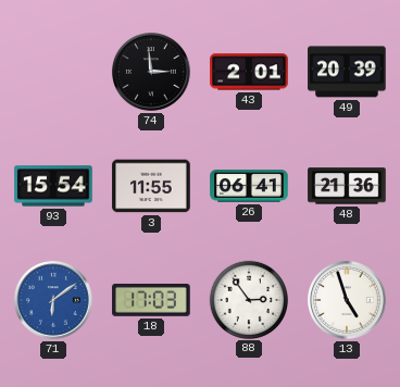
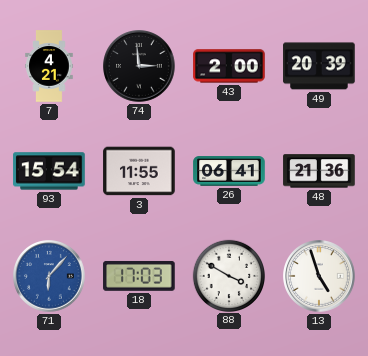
7: none -> 4:21
43: 2:01 -> 2:00
71: 6:09 -> 6:07
88: 2:54 -> 3:50
